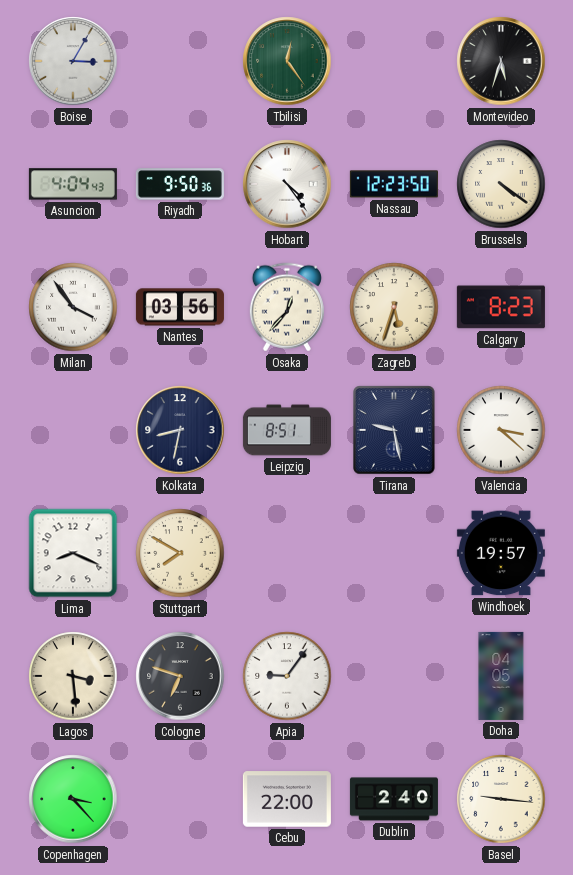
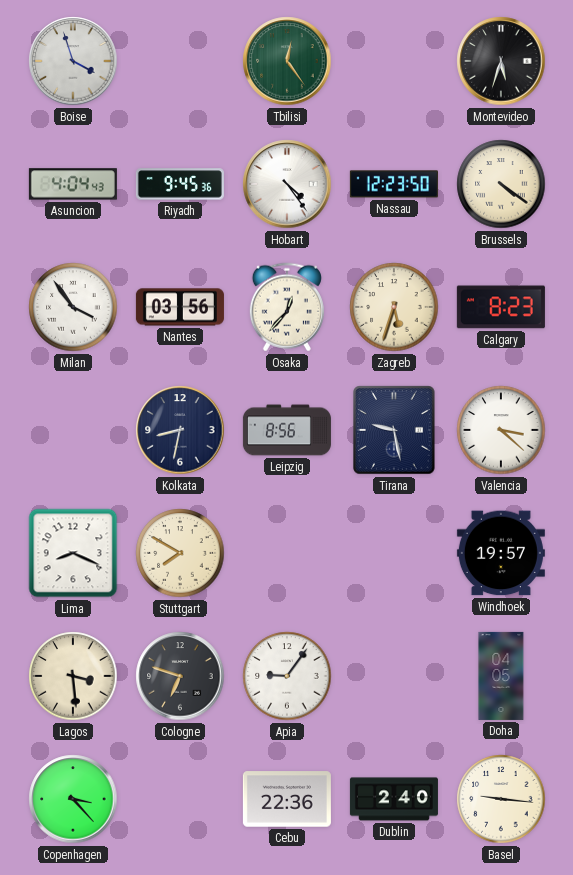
Boise: 3:05 -> 3:57
Riyadh: 9:50 -> 9:45
Leipzig: 8:51 -> 8:56
Cebu: 22:00 -> 22:36
